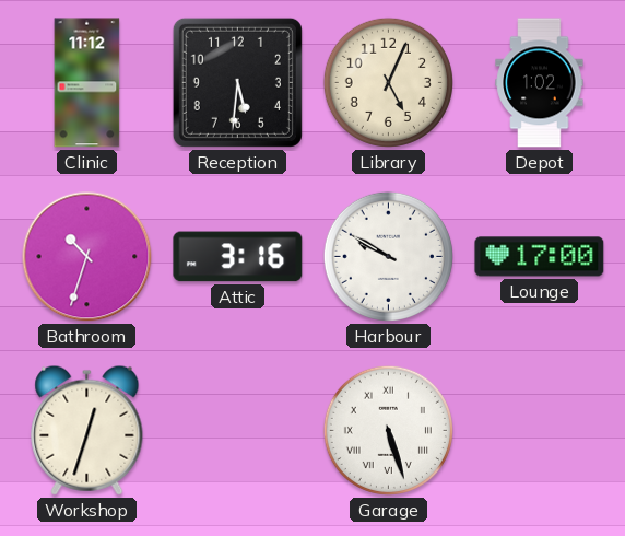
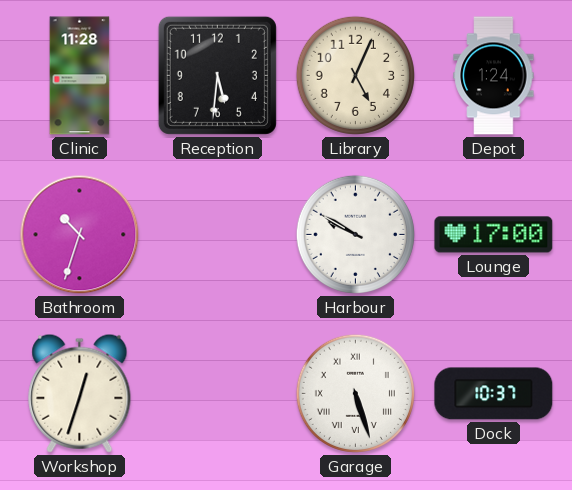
Clinic: 11:12 -> 11:28
Depot: 1:02 -> 1:24
Attic: 3:16 -> none
Dock: none -> 10:37
